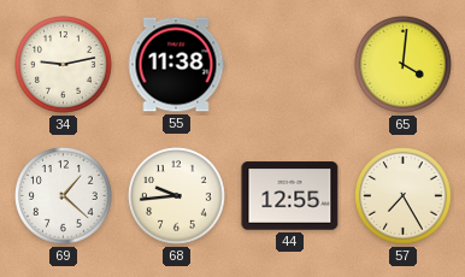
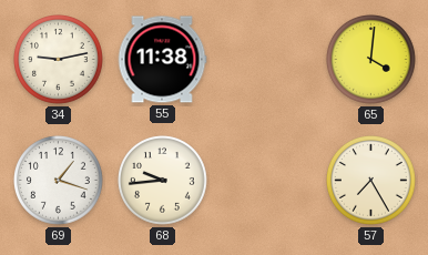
69: 1:22 -> 1:18
44: 12:55 -> none
